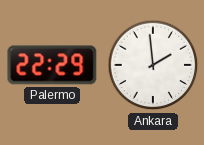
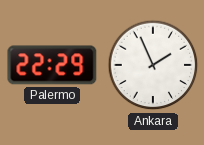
Ankara: 1:59 -> 1:56
